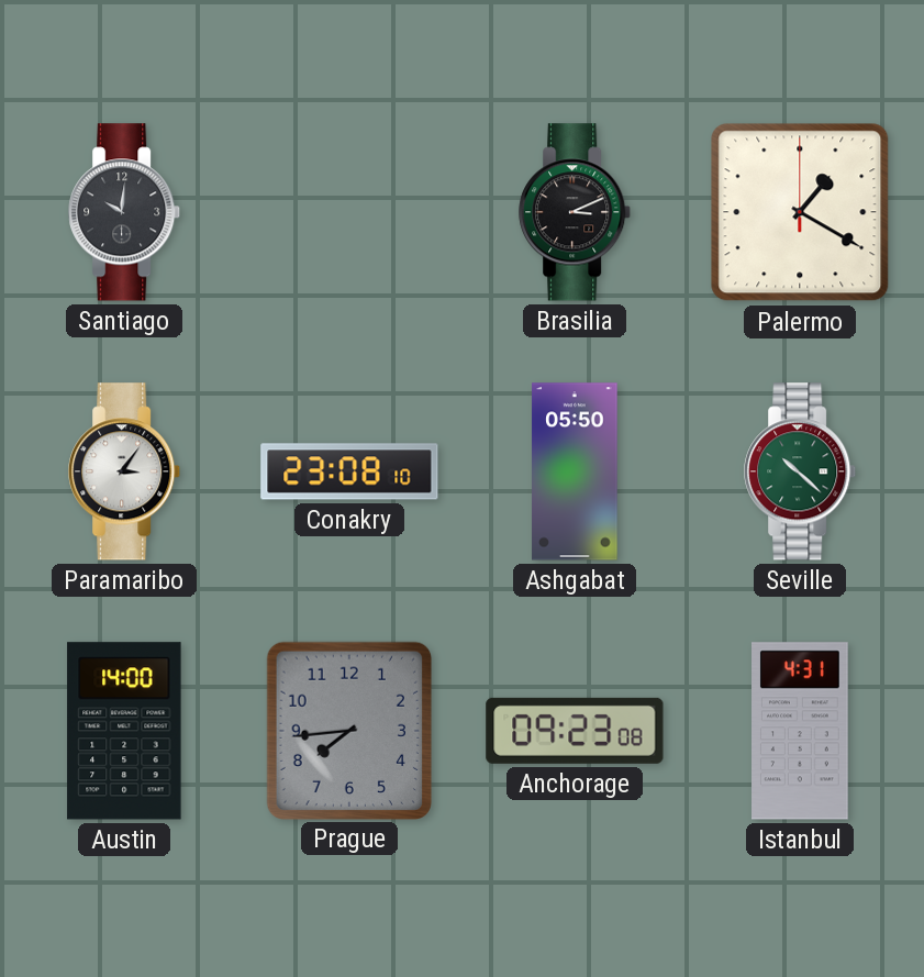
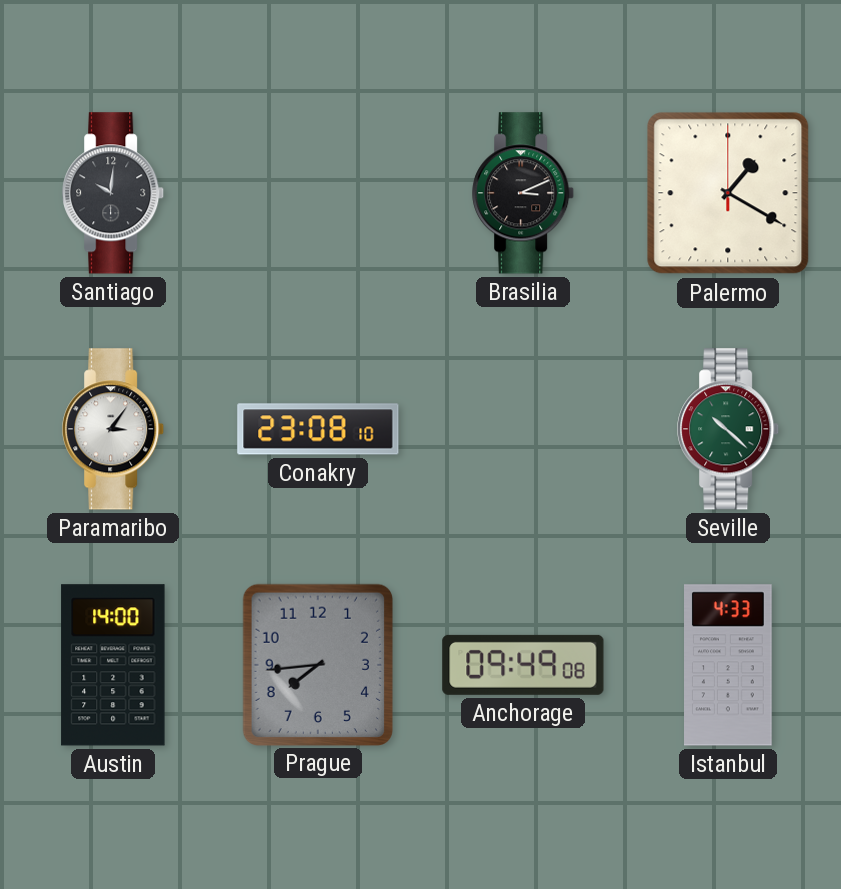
Ashgabat: 05:50 -> none
Anchorage: 09:23 -> 09:49
Istanbul: 4:31 -> 4:33
